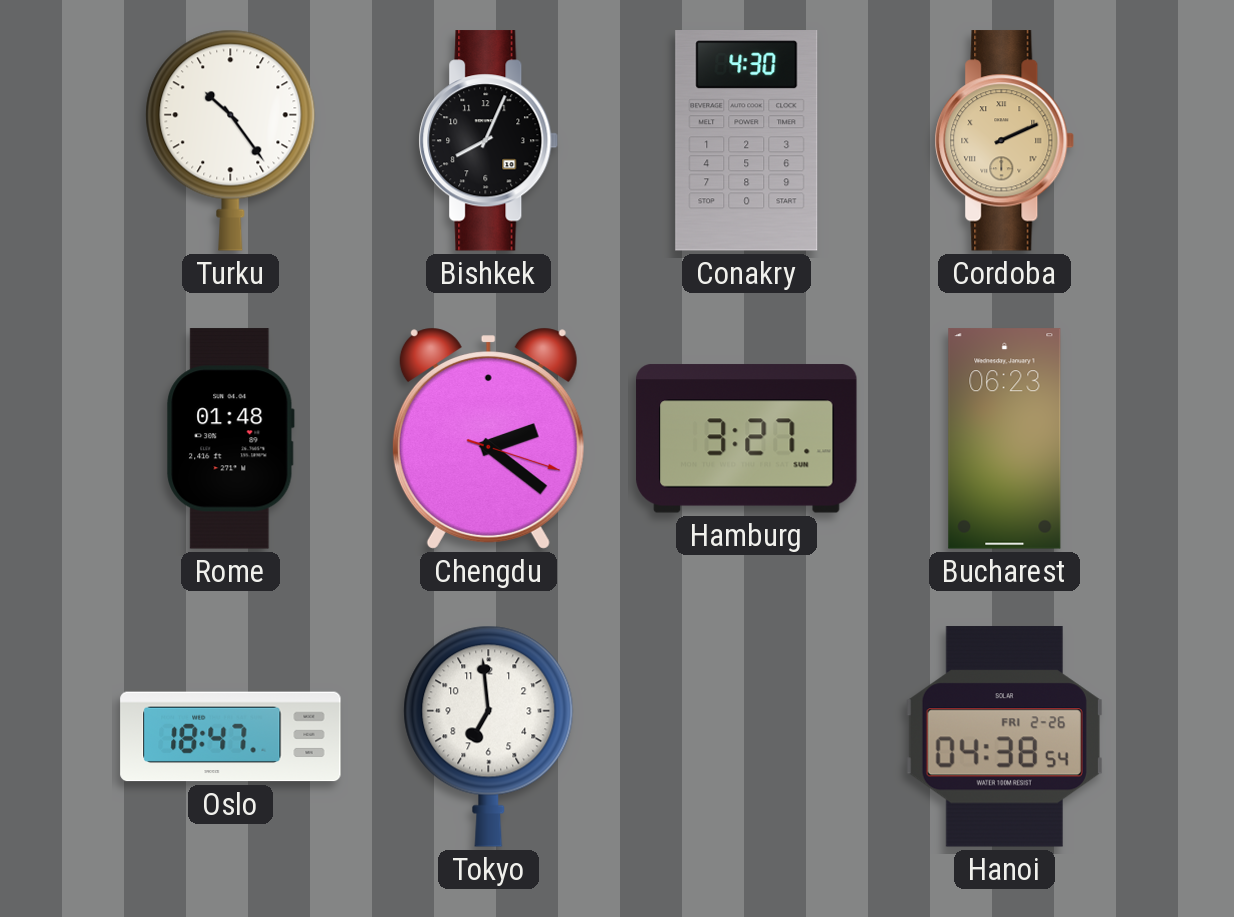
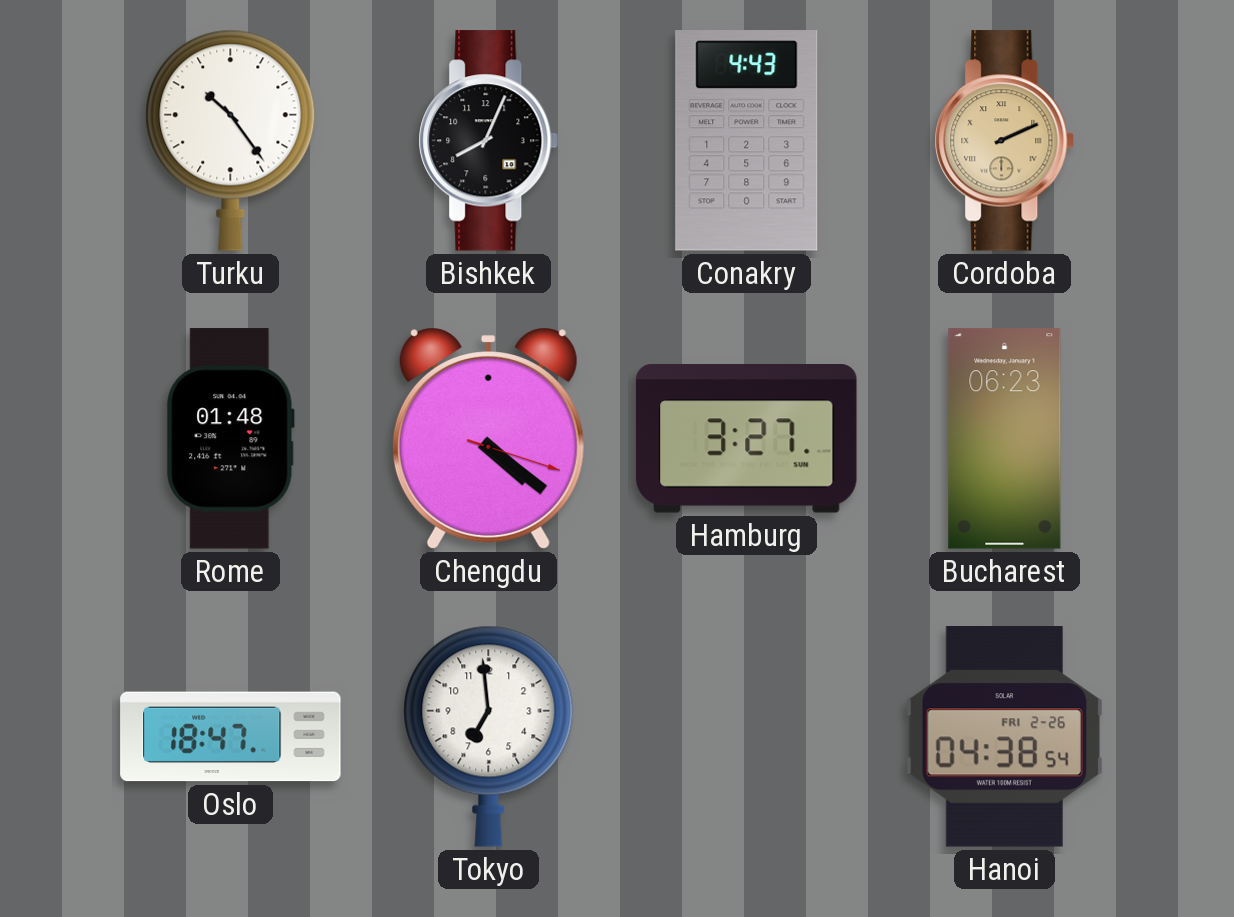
Conakry: 4:30 -> 4:43
Chengdu: 2:21 -> 4:21
